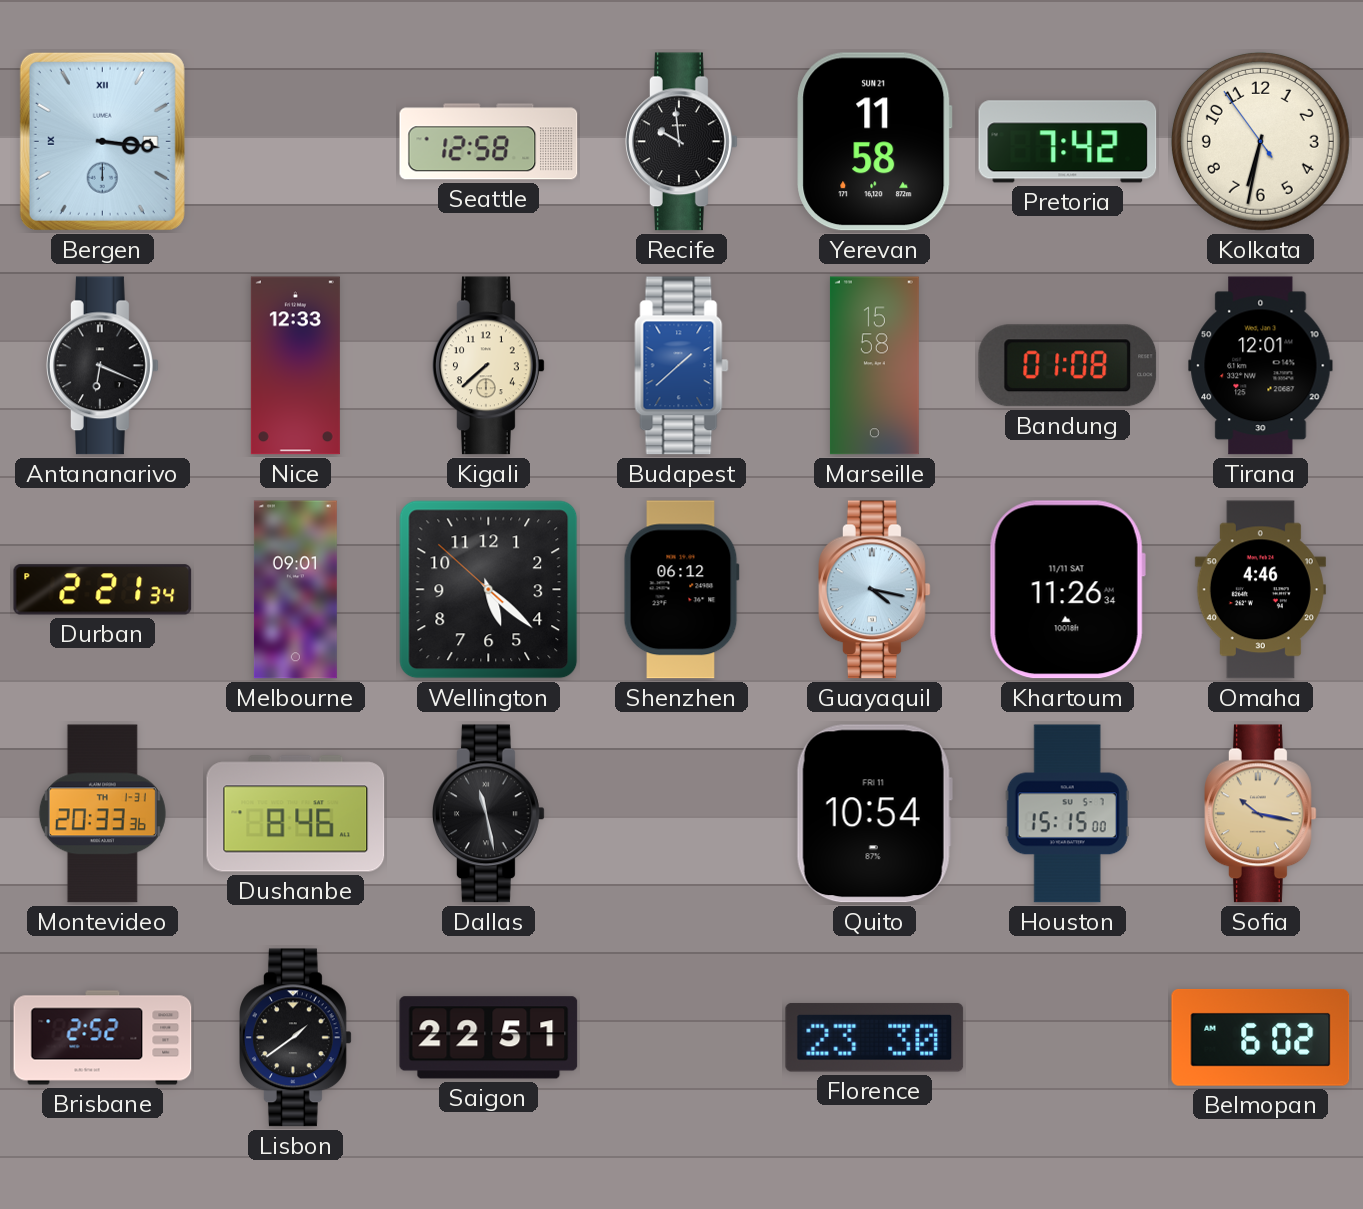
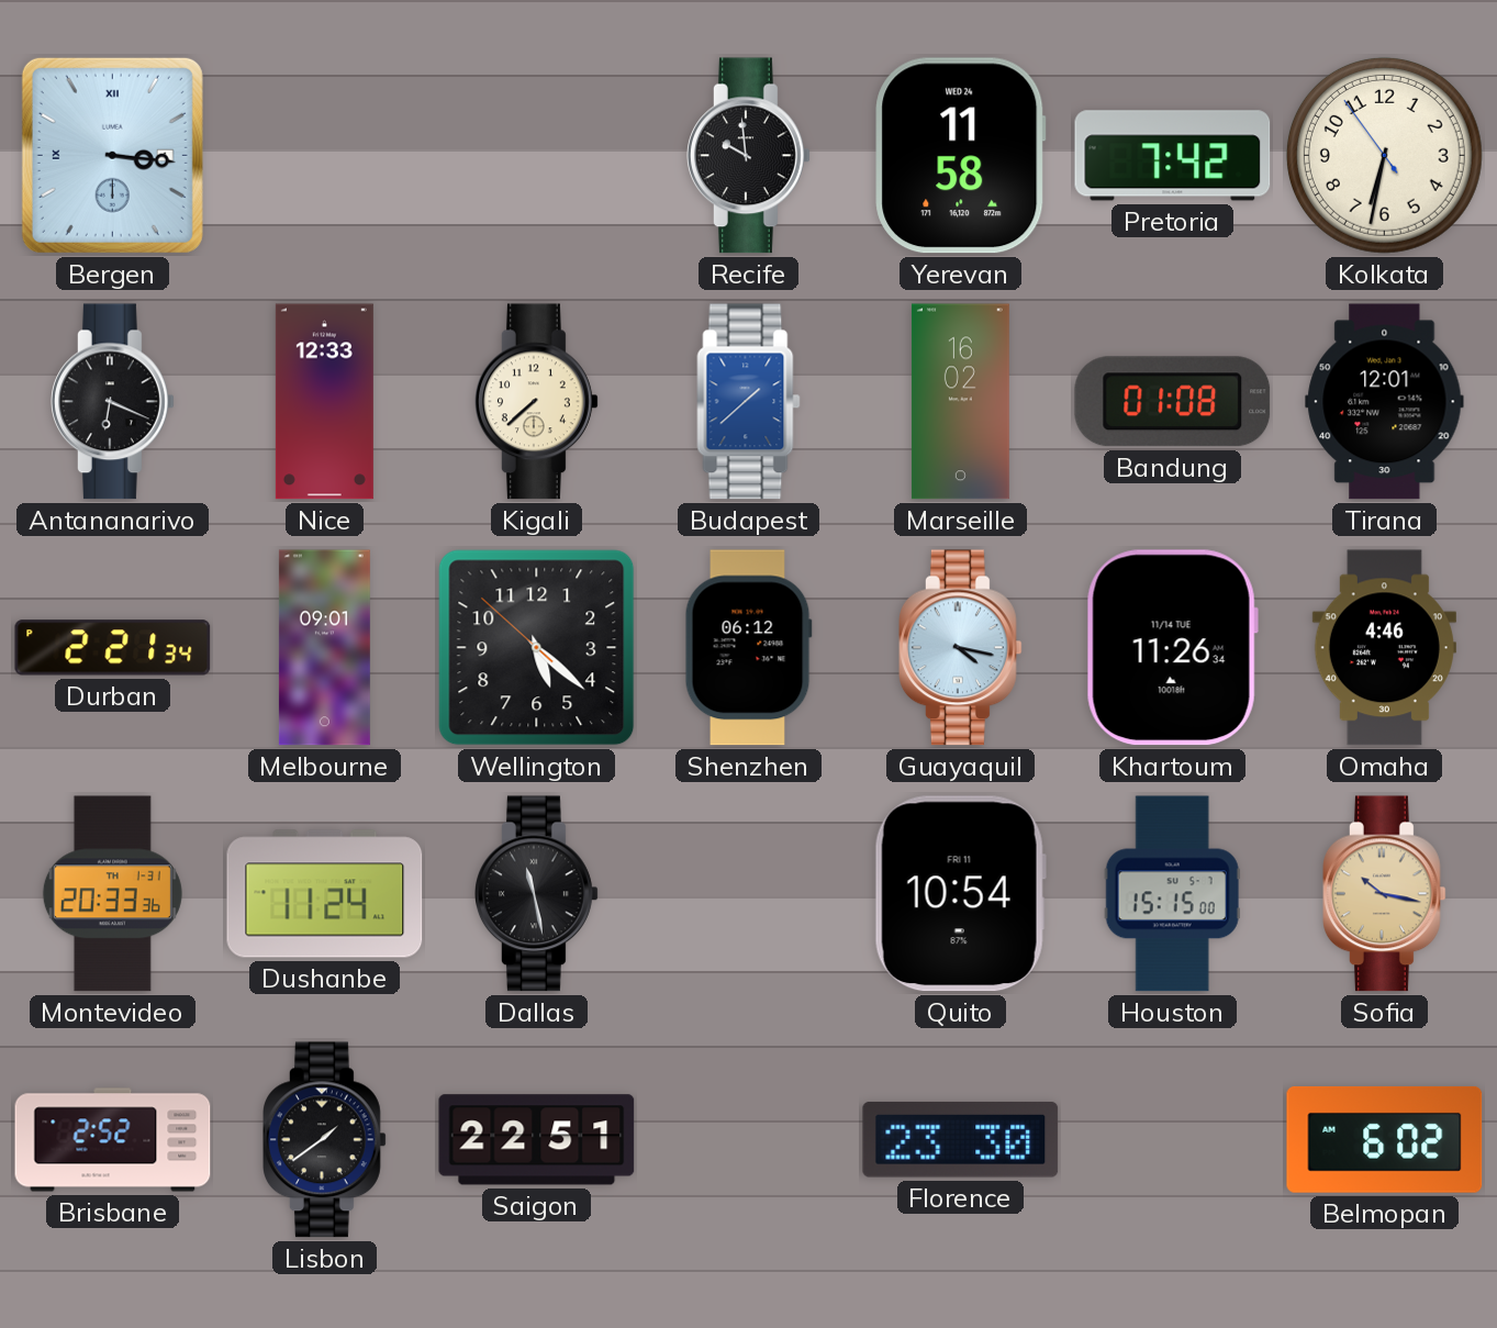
Seattle: 12:58 -> none
Yerevan date: SUN 21 -> WED 24
Marseille: 15:58 -> 16:02
Khartoum date: 11/11 SAT -> 11/14 TUE
Dushanbe: 8:46 -> 11:24
